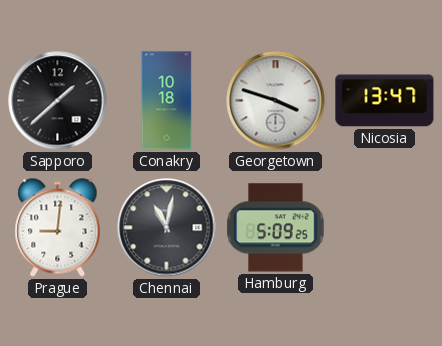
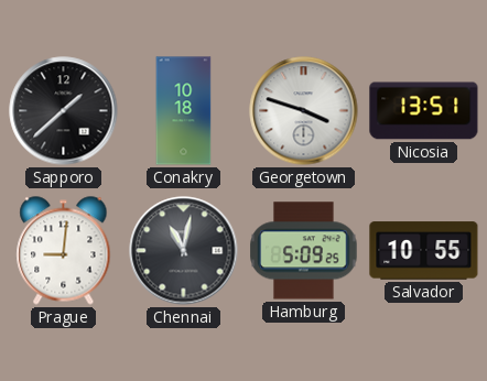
Nicosia: 13:47 -> 13:51
Salvador: none -> 10:55
